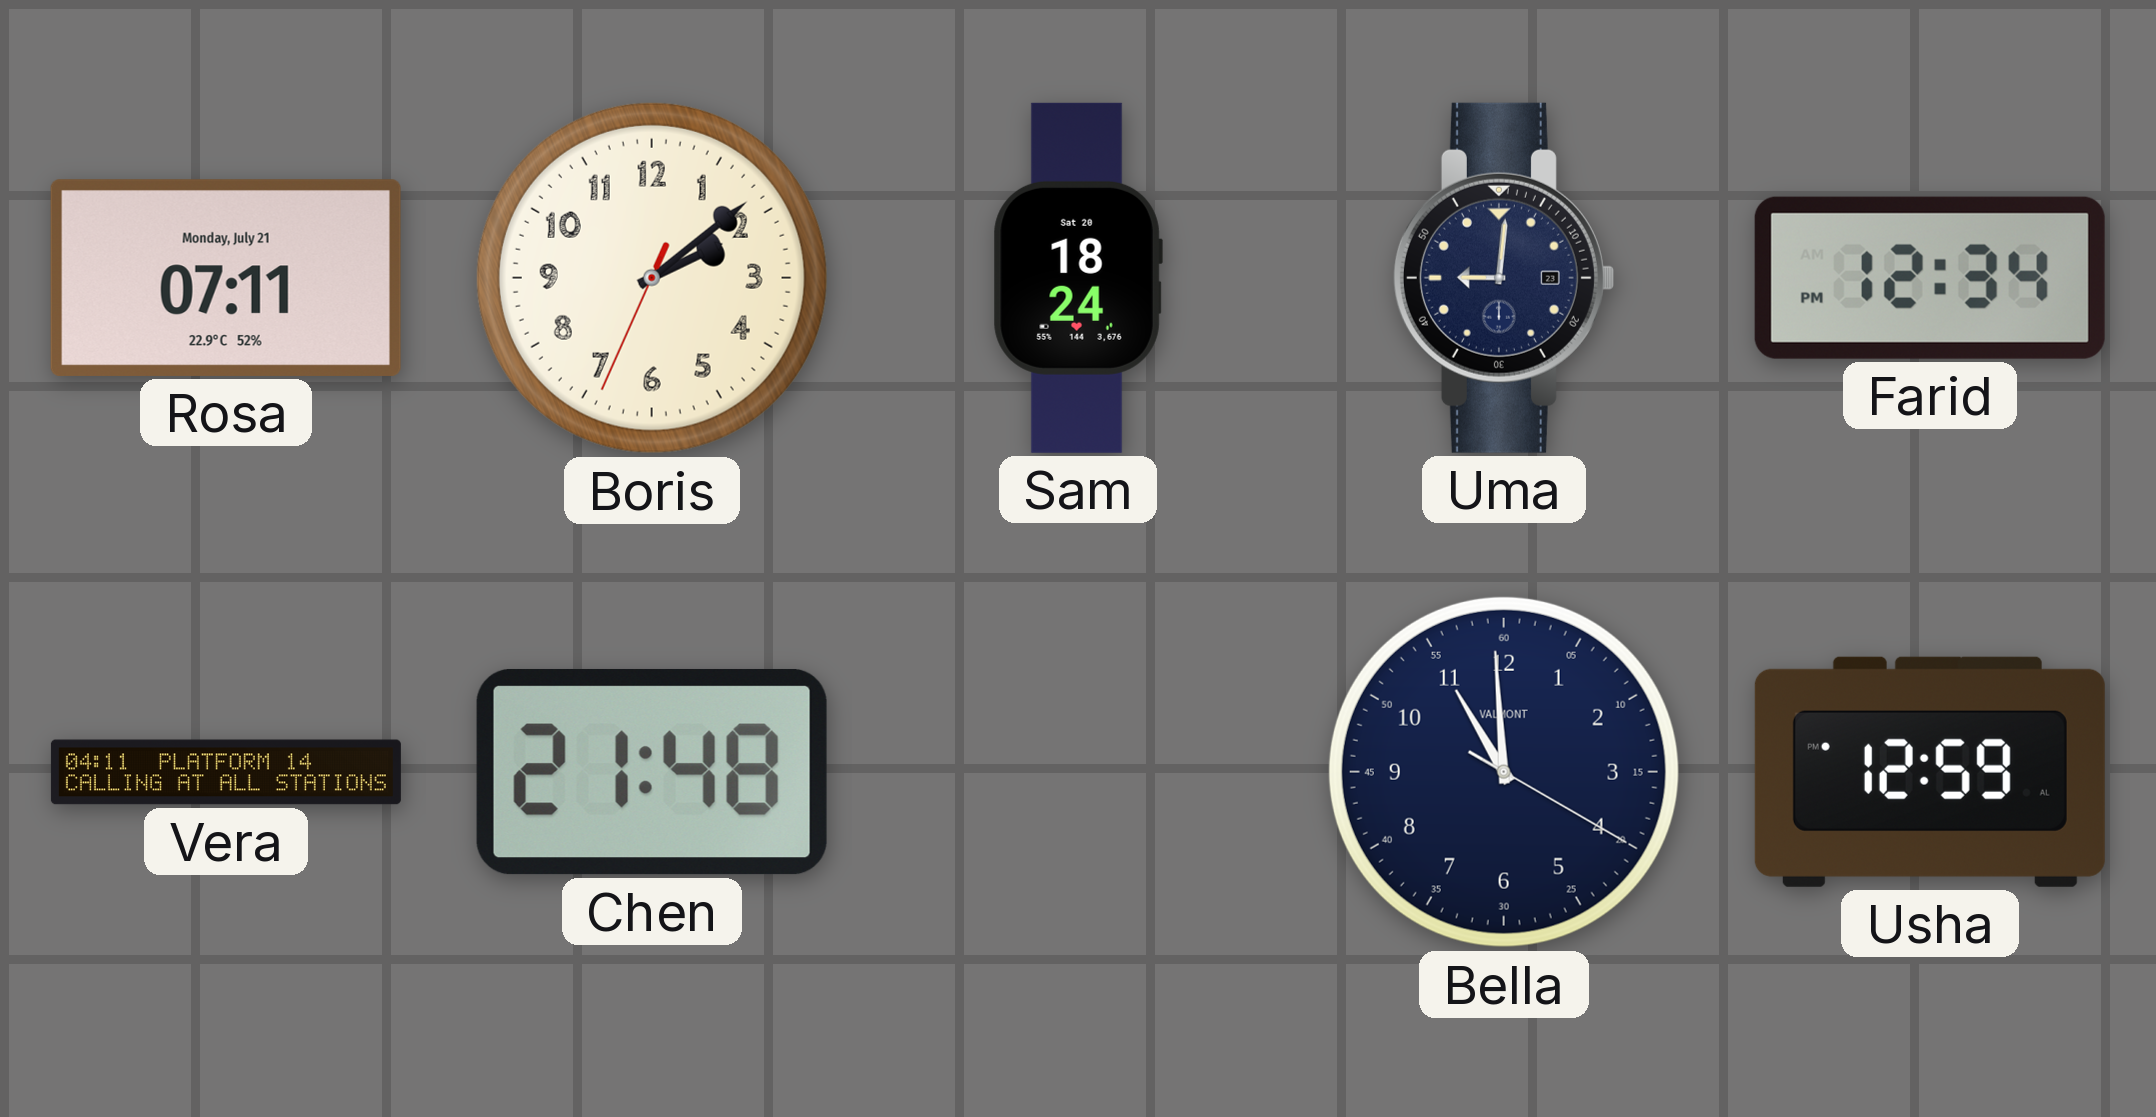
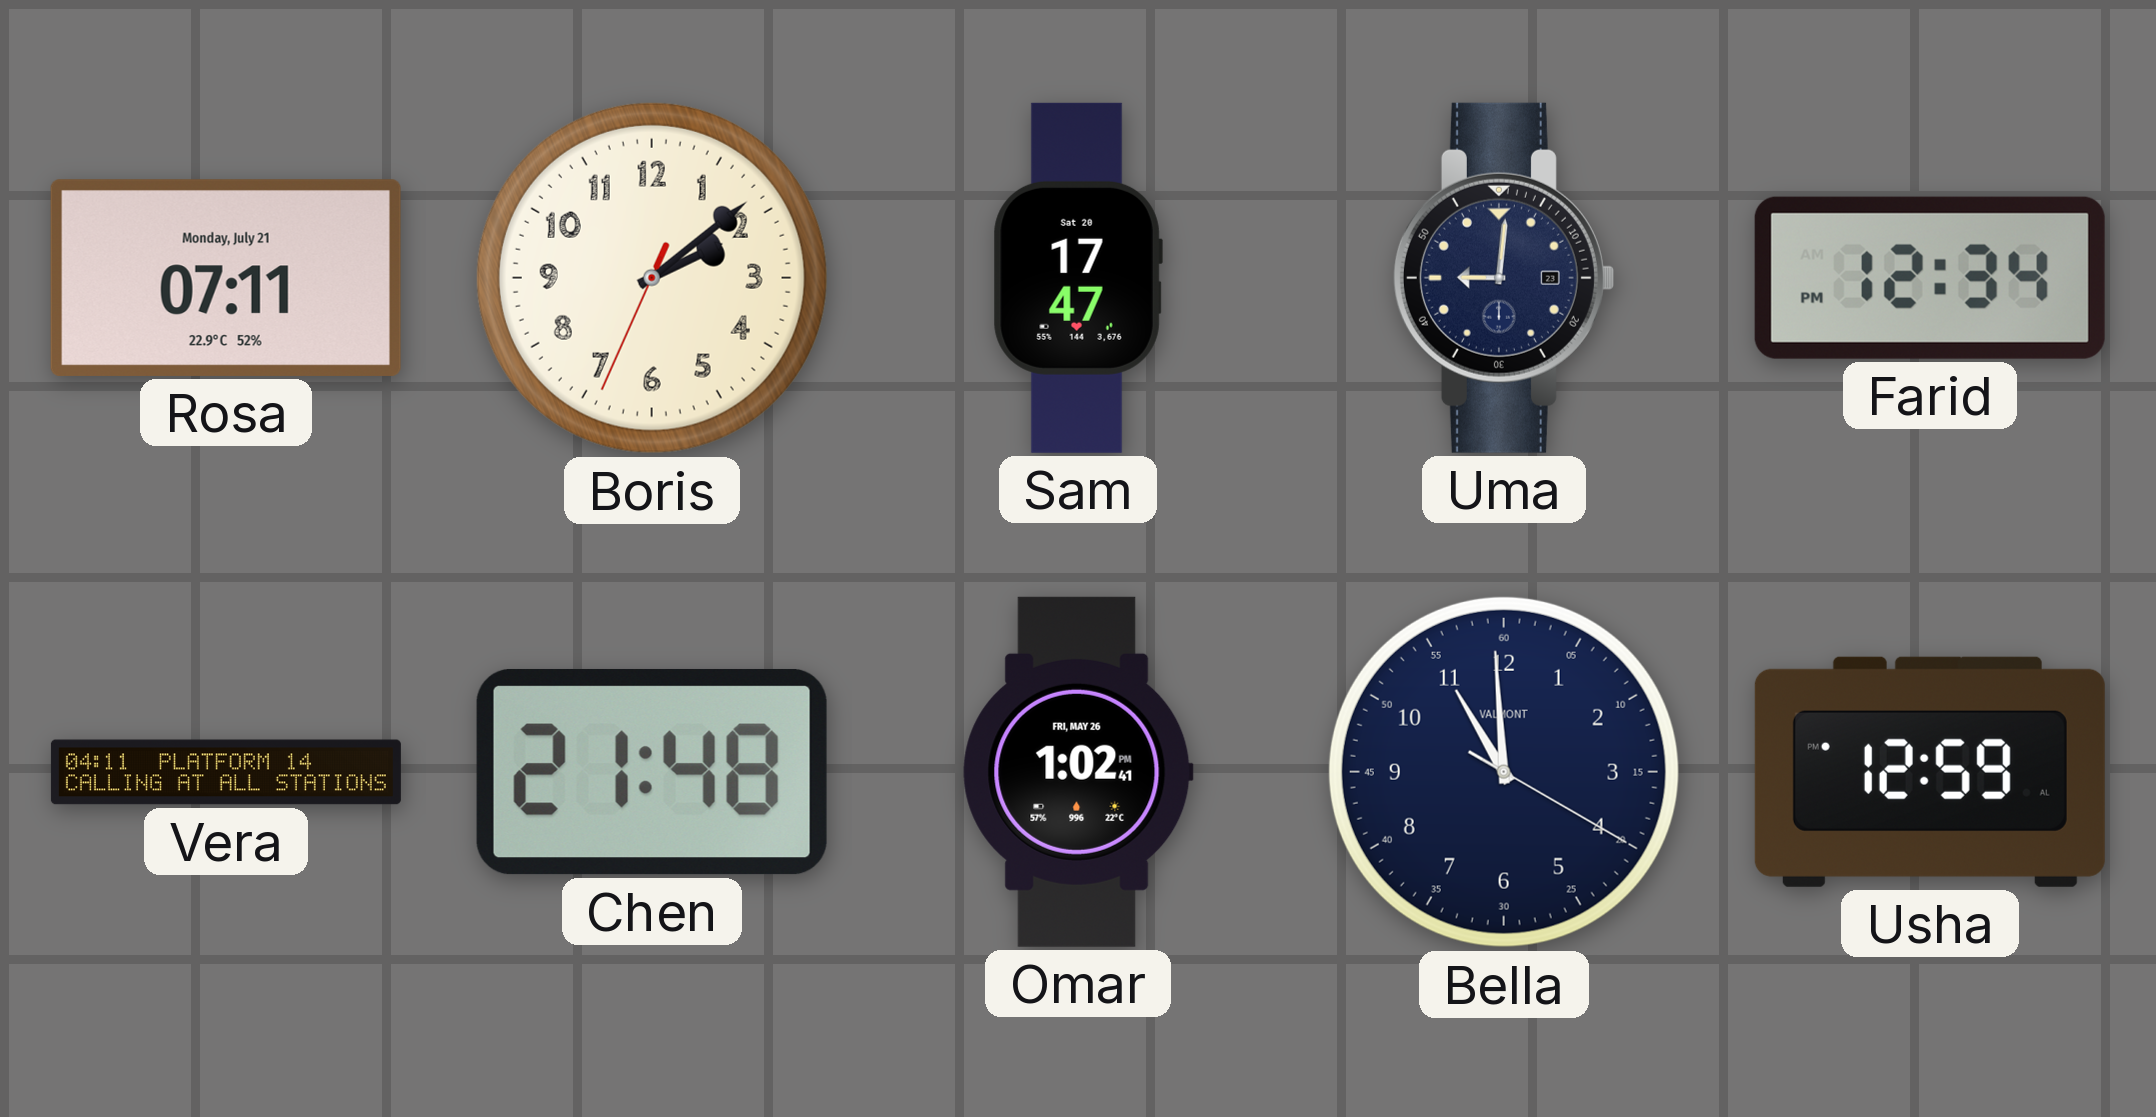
Sam: 18:24 -> 17:47
Omar: none -> 1:02
